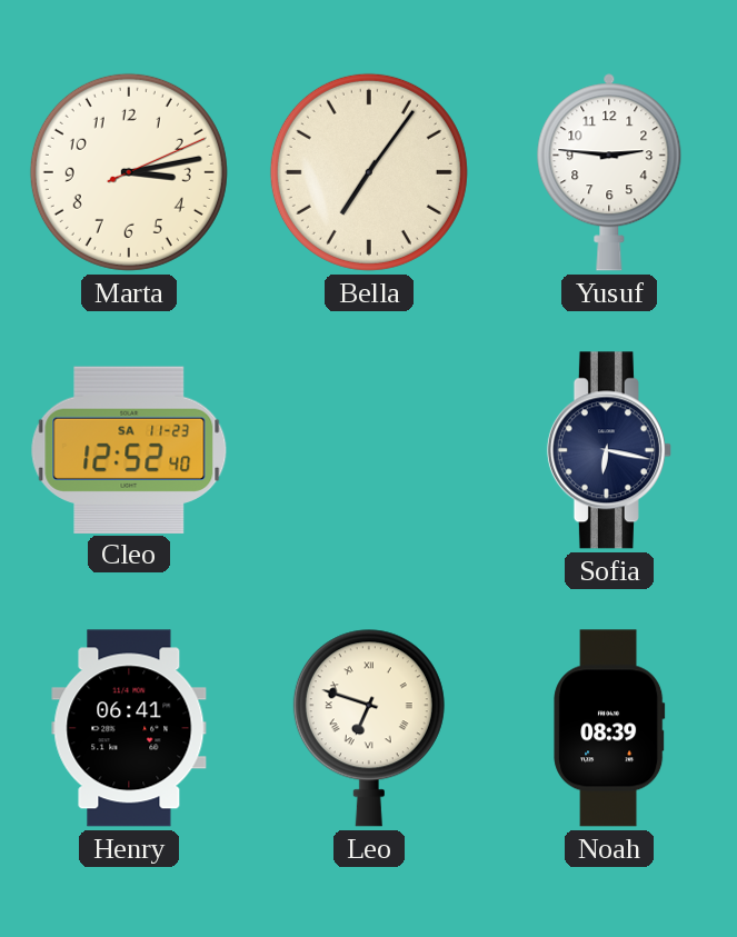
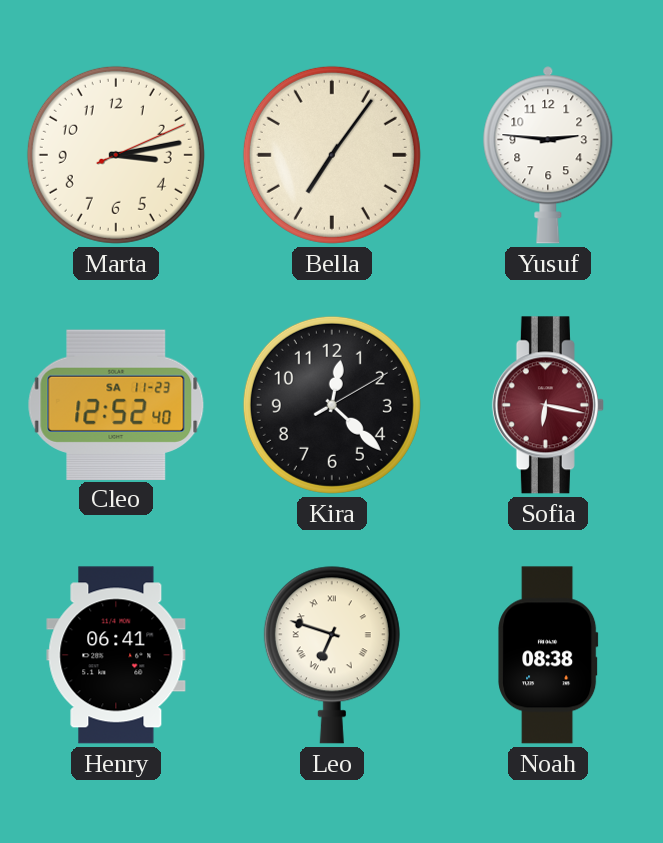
Kira: none -> 12:22
Sofia dial: navy -> burgundy
Noah: 08:39 -> 08:38
